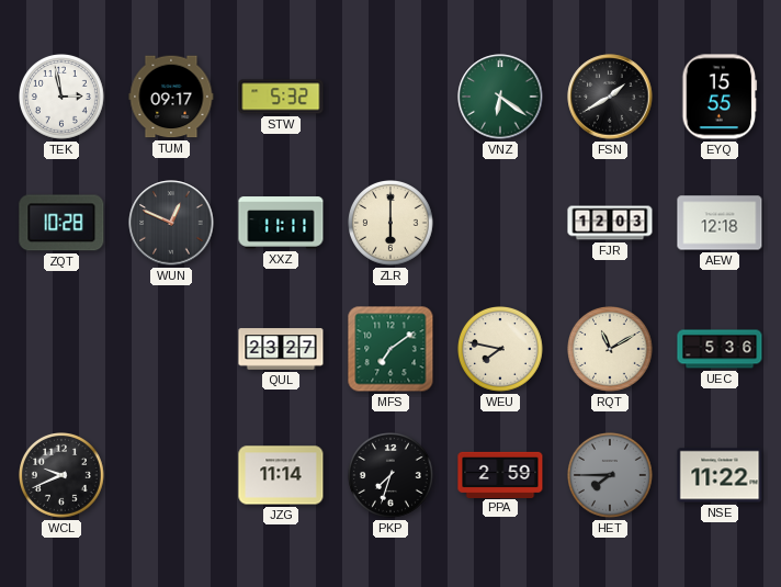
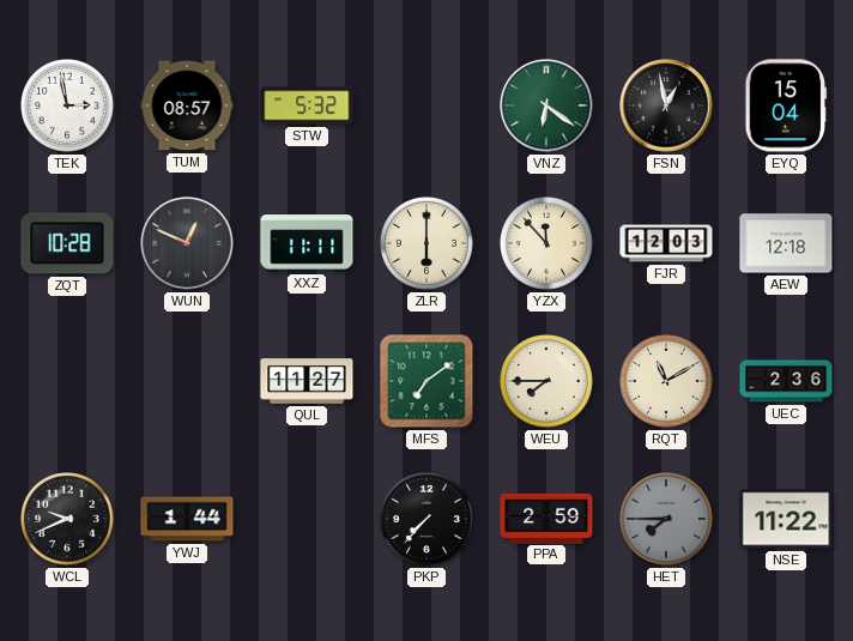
TUM: 09:17 -> 08:57
FSN: 1:40 -> 12:58
EYQ: 15:55 -> 15:04
YZX: none -> 11:53
QUL: 23:27 -> 11:27
WEU: 7:47 -> 7:45
UEC: 5:36 -> 2:36
YWJ: none -> 1:44
JZG: 11:14 -> none
PKP: 7:33 -> 7:37
